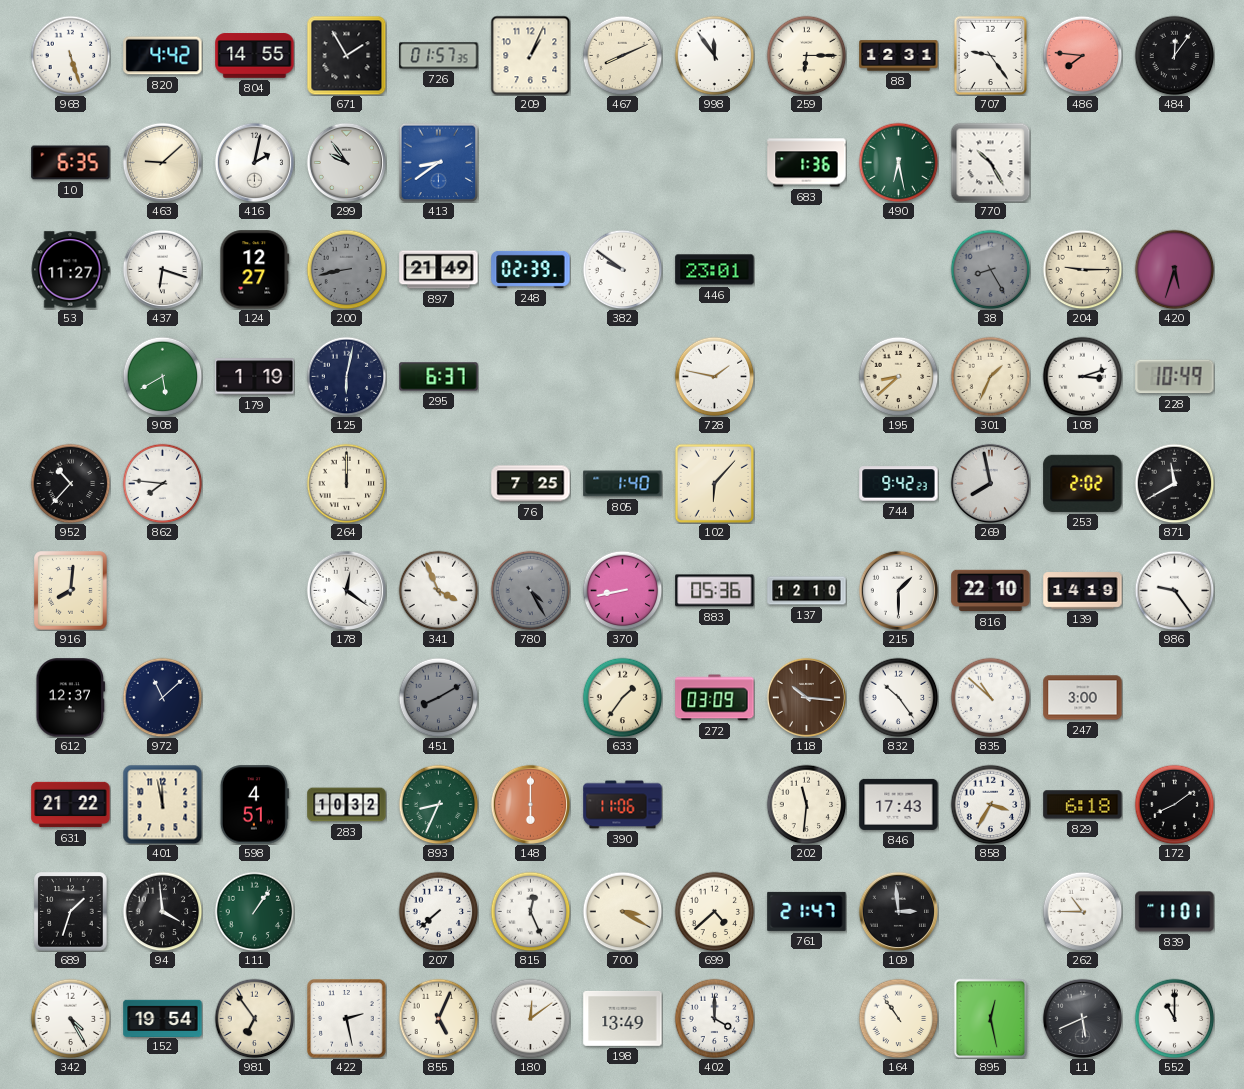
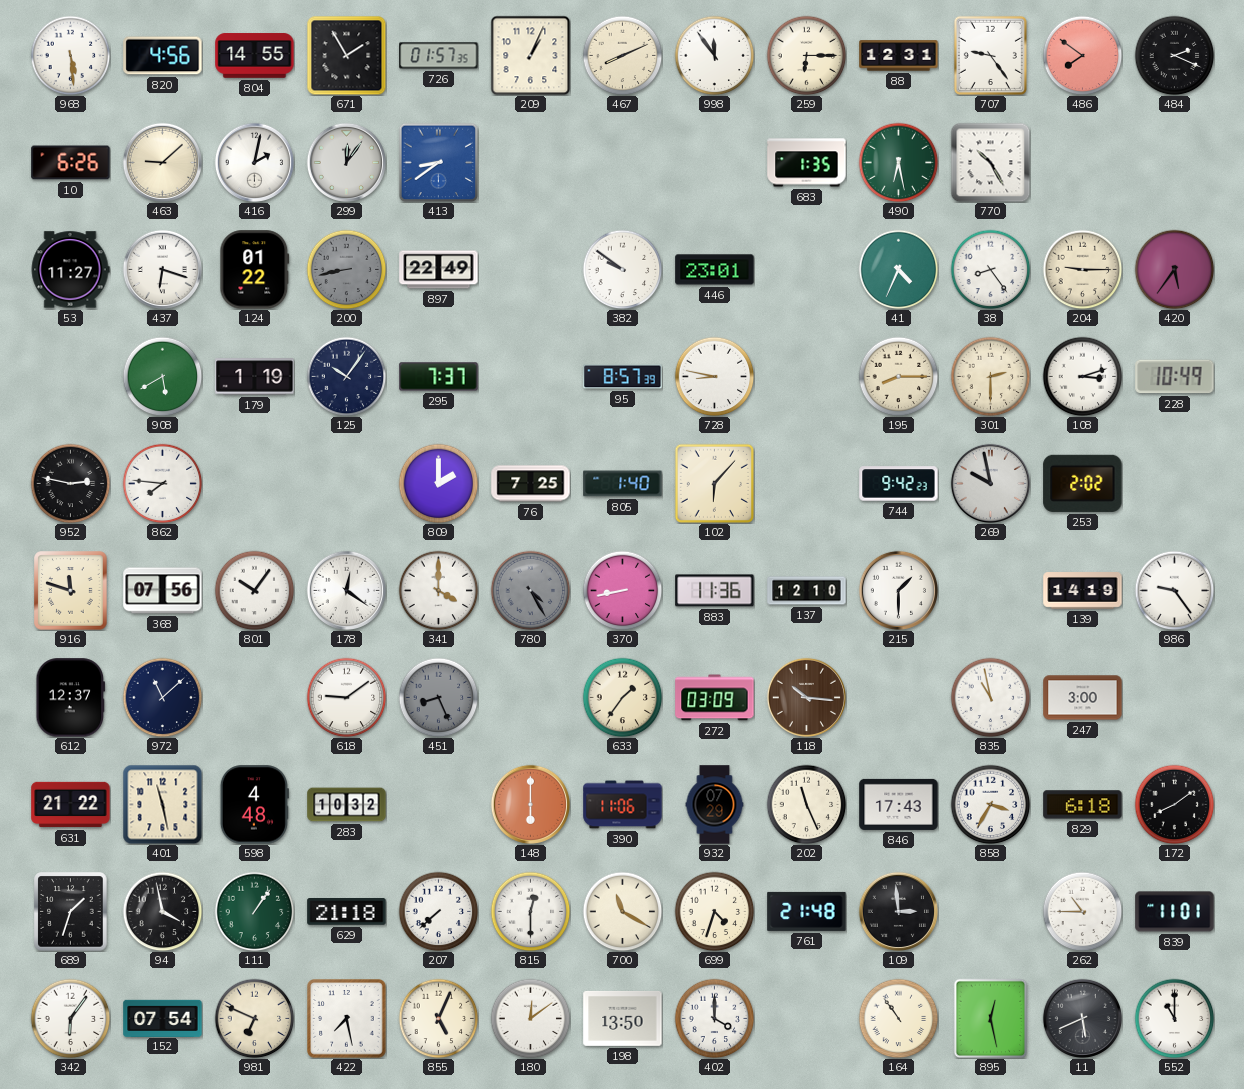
968: 5:27 -> 5:29
820: 4:42 -> 4:56
486: 7:46 -> 7:51
484: 12:06 -> 2:19
10: 6:35 -> 6:26
299: 9:54 -> 12:06
683: 1:36 -> 1:35
124: 12:27 -> 01:22
897: 21:49 -> 22:49
248: 02:39 -> none
41: none -> 4:34
38: 8:25 -> 8:24
38 dial: grey -> white
420: 5:33 -> 5:36
125: 6:02 -> 10:06
295: 6:37 -> 7:37
95: none -> 8:57
728: 1:47 -> 8:47
195: 8:38 -> 8:15
301: 1:34 -> 2:30
952: 10:37 -> 2:47
264: 12:00 -> none
809: none -> 2:00
269: 7:58 -> 9:58
871: 11:40 -> none
916: 8:01 -> 11:48
368: none -> 07:56
801: none -> 10:06
341: 3:56 -> 4:00
883: 05:36 -> 11:36
816: 22:10 -> none
618: none -> 9:09
451: 8:10 -> 8:26
832: 10:24 -> none
835: 10:52 -> 10:58
401: 11:58 -> 11:28
598: 4:51 -> 4:48
893: 8:34 -> none
932: none -> 07:29
202: 11:31 -> 11:26
94: 3:59 -> 3:58
629: none -> 21:18
815: 12:26 -> 12:30
700: 3:20 -> 11:20
699: 4:38 -> 4:33
761: 21:47 -> 21:48
342: 4:25 -> 6:06
152: 19:54 -> 07:54
981: 6:54 -> 6:49
422: 2:28 -> 7:28
198: 13:49 -> 13:50
